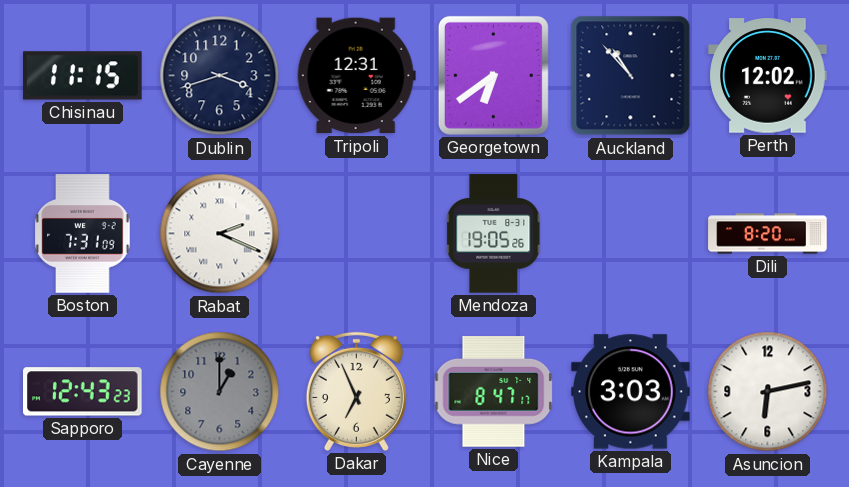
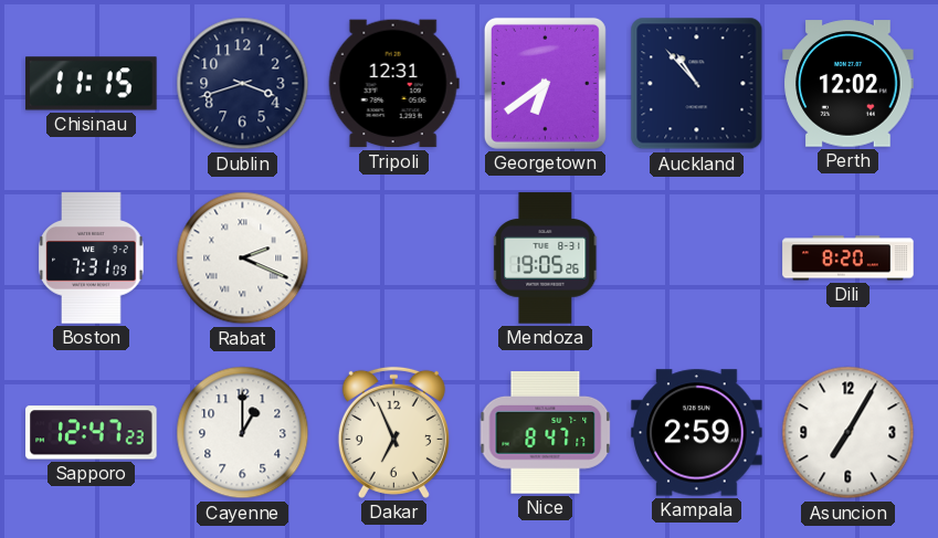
Sapporo: 12:43 -> 12:47
Cayenne dial: grey -> white
Kampala: 3:03 -> 2:59
Asuncion: 6:13 -> 7:05
